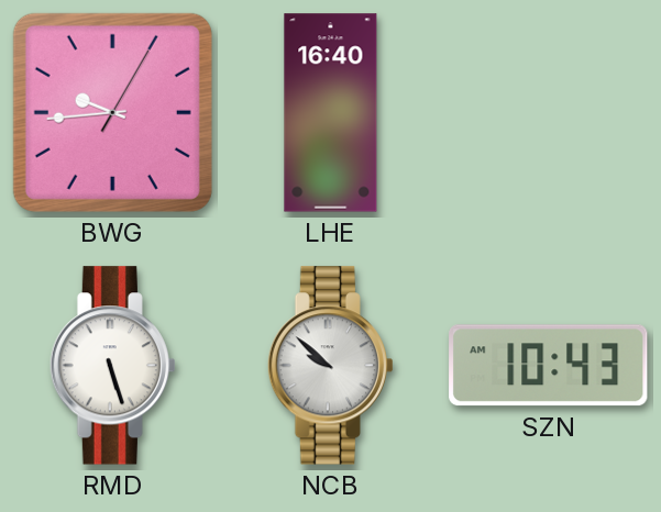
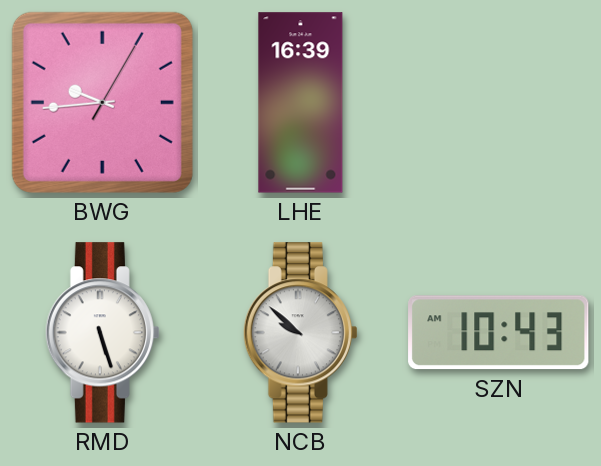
LHE: 16:40 -> 16:39
